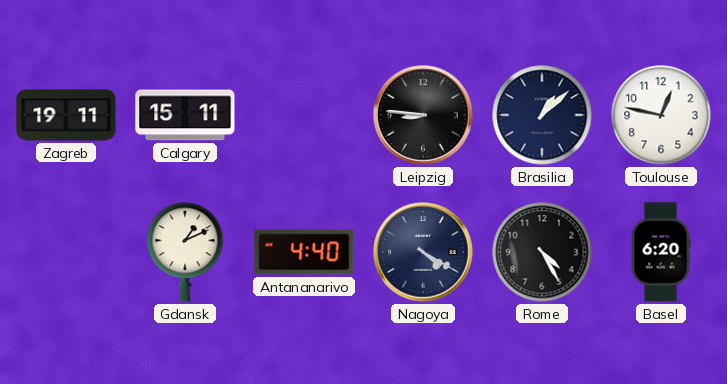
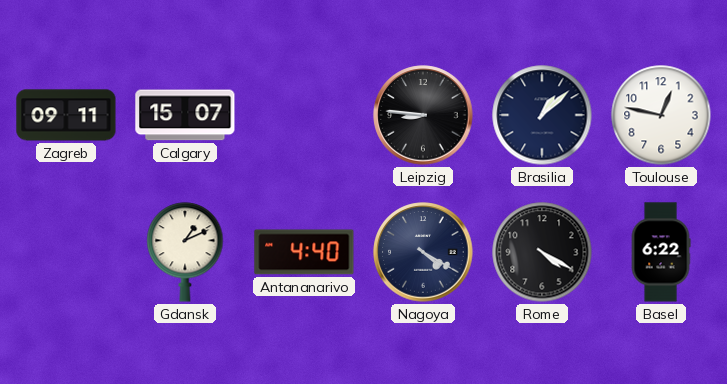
Zagreb: 19:11 -> 09:11
Calgary: 15:11 -> 15:07
Rome: 4:25 -> 4:20
Basel: 6:20 -> 6:22
